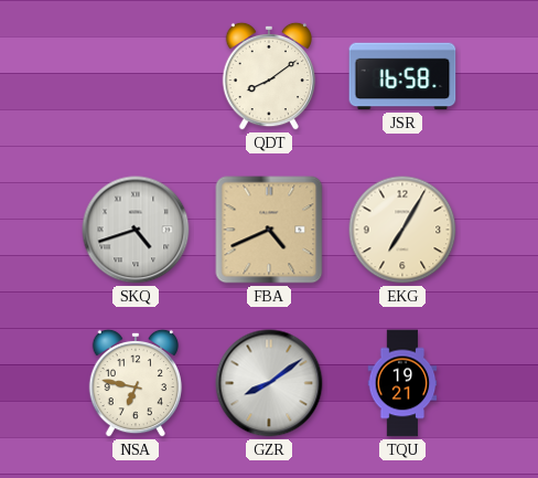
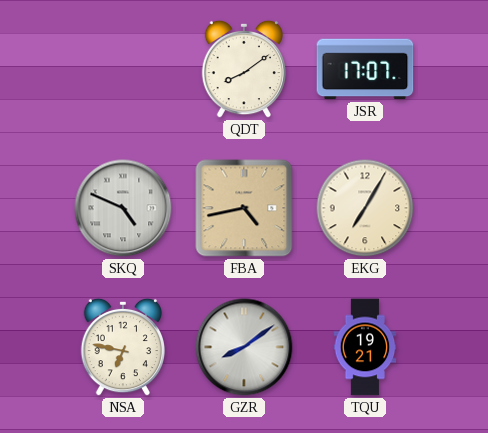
JSR: 16:58 -> 17:07
SKQ: 4:42 -> 4:49
FBA: 4:41 -> 4:43
